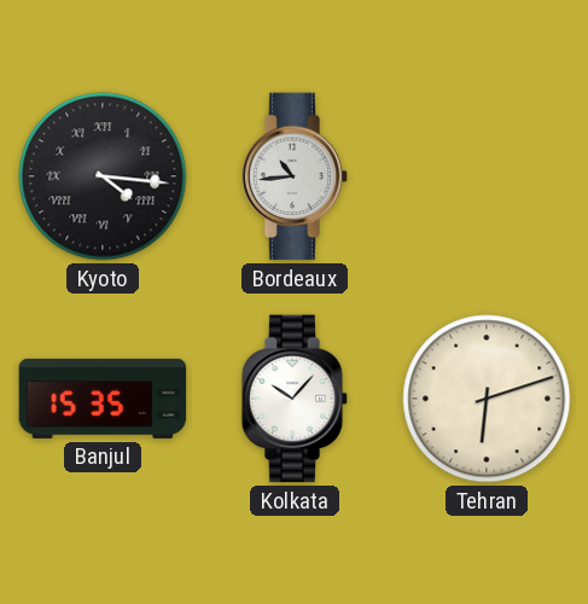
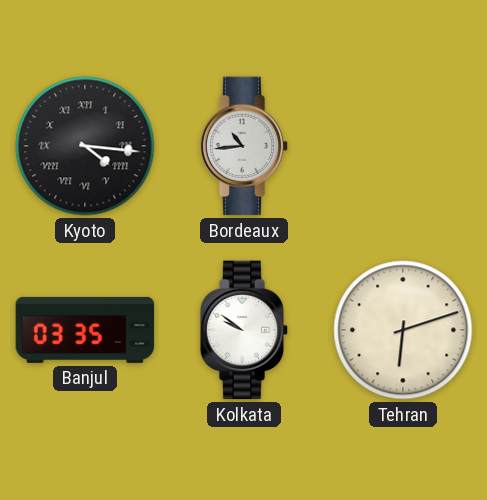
Banjul: 15:35 -> 03:35
Kolkata: 10:07 -> 9:51
